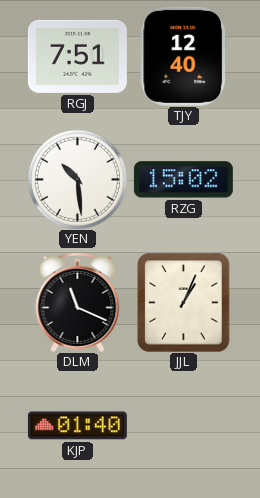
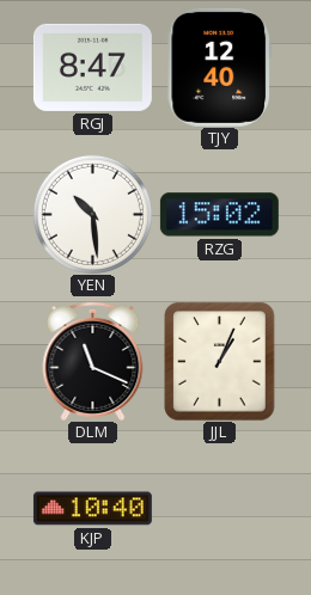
RGJ: 7:51 -> 8:47
KJP: 01:40 -> 10:40
